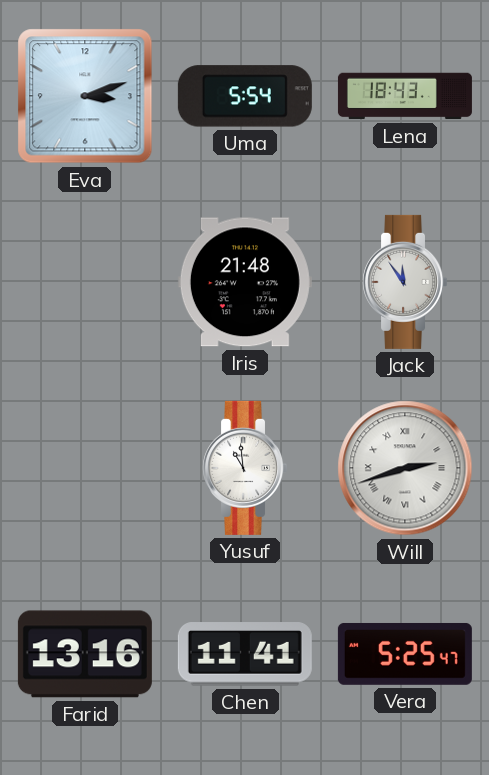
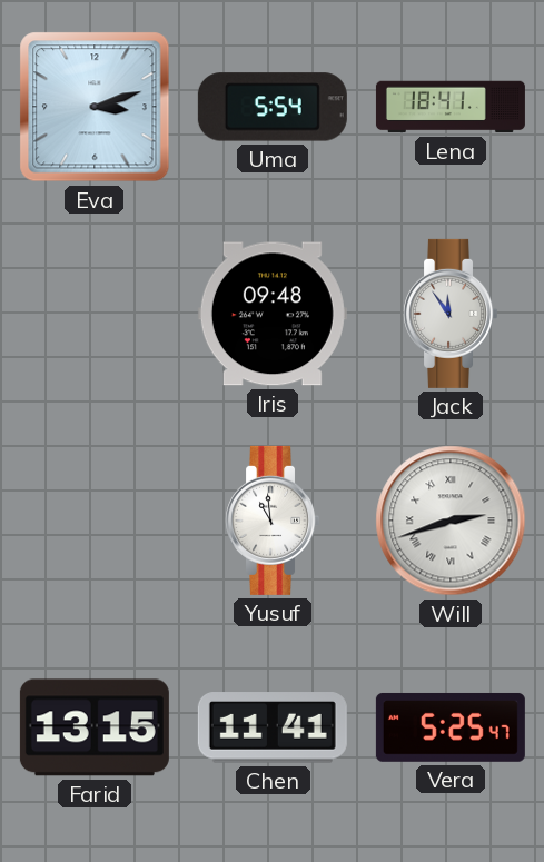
Lena: 18:43 -> 18:41
Iris: 21:48 -> 09:48
Farid: 13:16 -> 13:15
